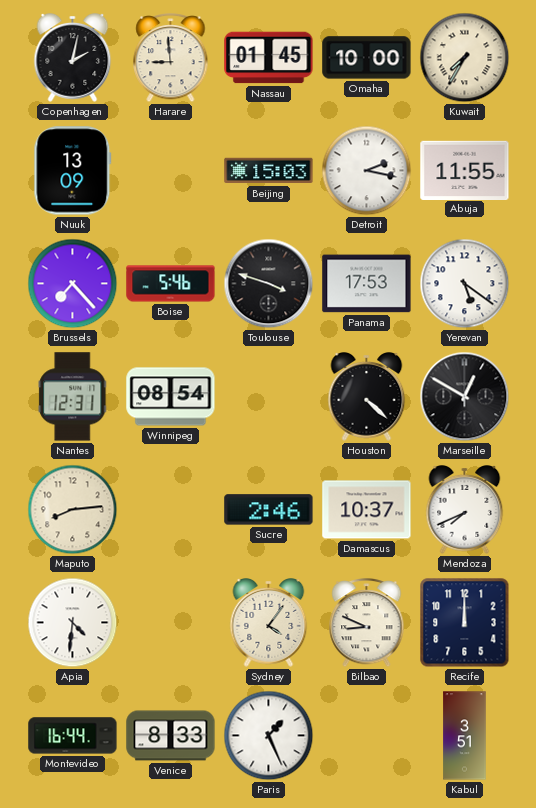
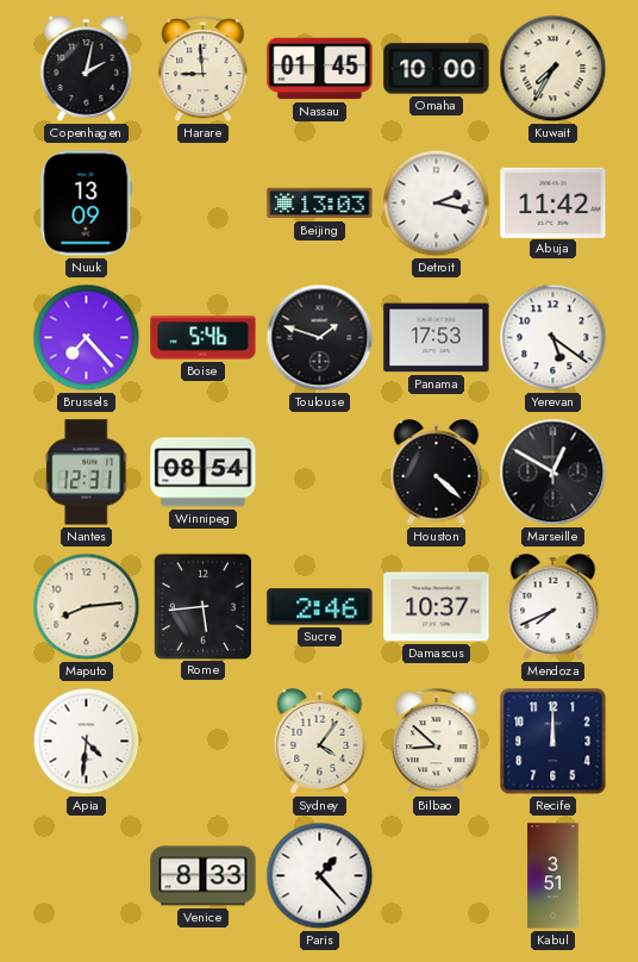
Beijing: 15:03 -> 13:03
Abuja: 11:55 -> 11:42
Toulouse: 3:48 -> 1:48
Rome: none -> 5:44
Bilbao: 8:49 -> 8:52
Montevideo: 16:44 -> none
Paris: 1:26 -> 1:23
